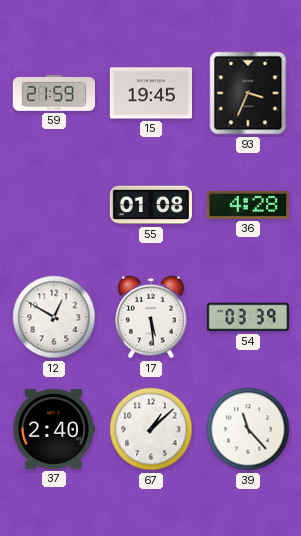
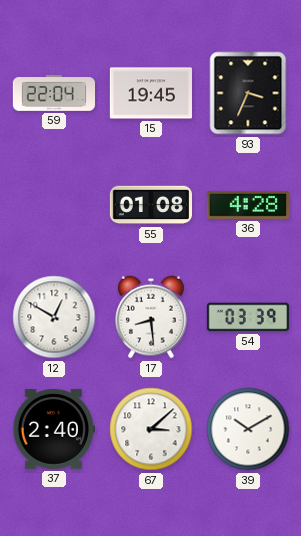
59: 21:59 -> 22:04
17: 5:29 -> 8:29
67: 1:08 -> 3:08
39: 11:23 -> 10:10
